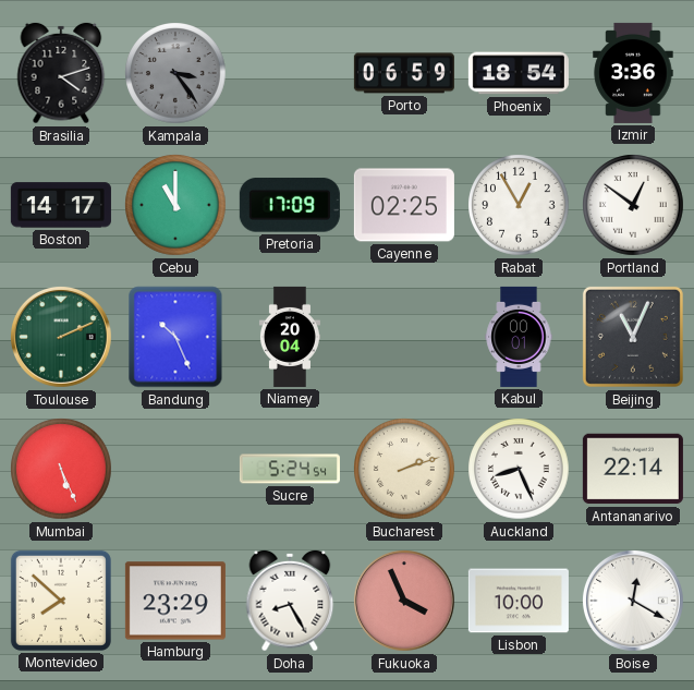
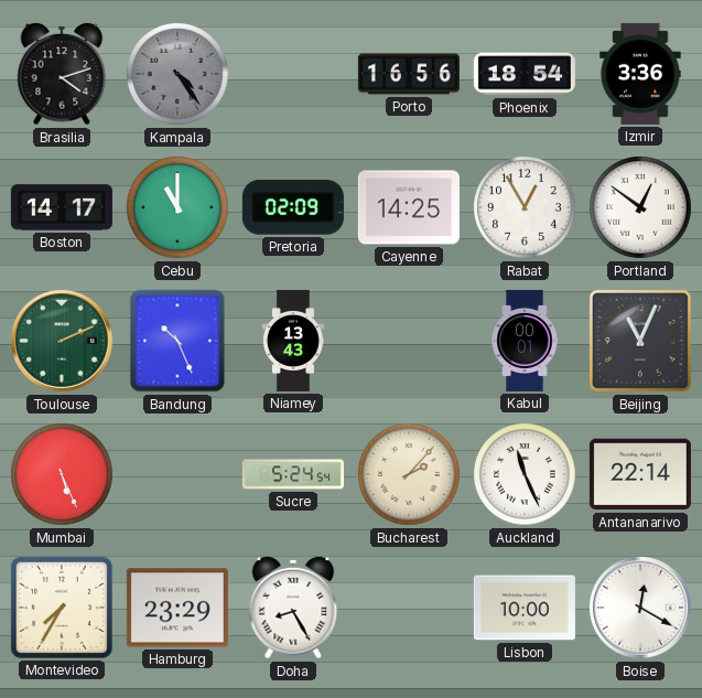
Kampala: 3:24 -> 4:24
Porto: 06:59 -> 16:56
Pretoria: 17:09 -> 02:09
Cayenne: 02:25 -> 14:25
Niamey: 20:04 -> 13:43
Bucharest: 2:12 -> 2:07
Auckland: 8:26 -> 11:26
Montevideo: 7:52 -> 7:35
Fukuoka: 3:56 -> none
